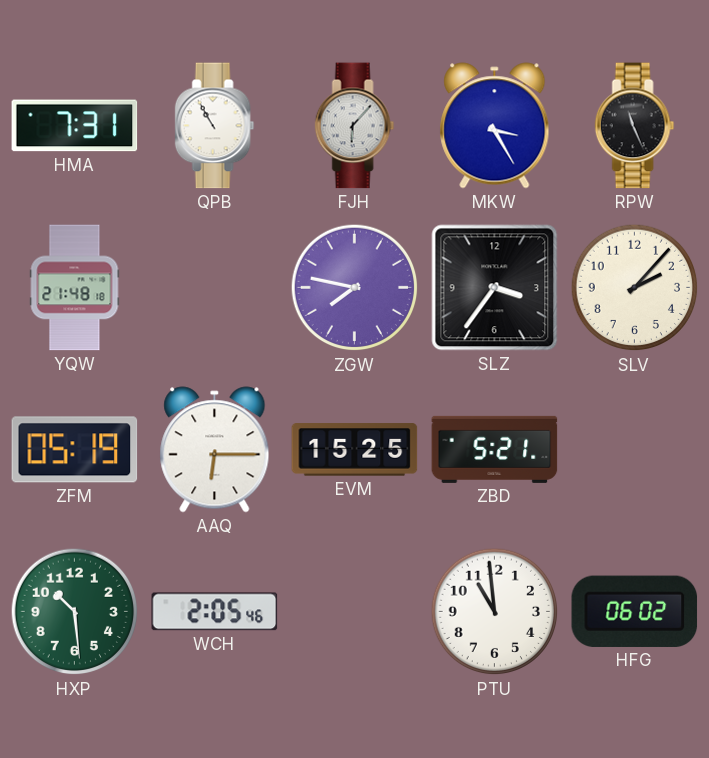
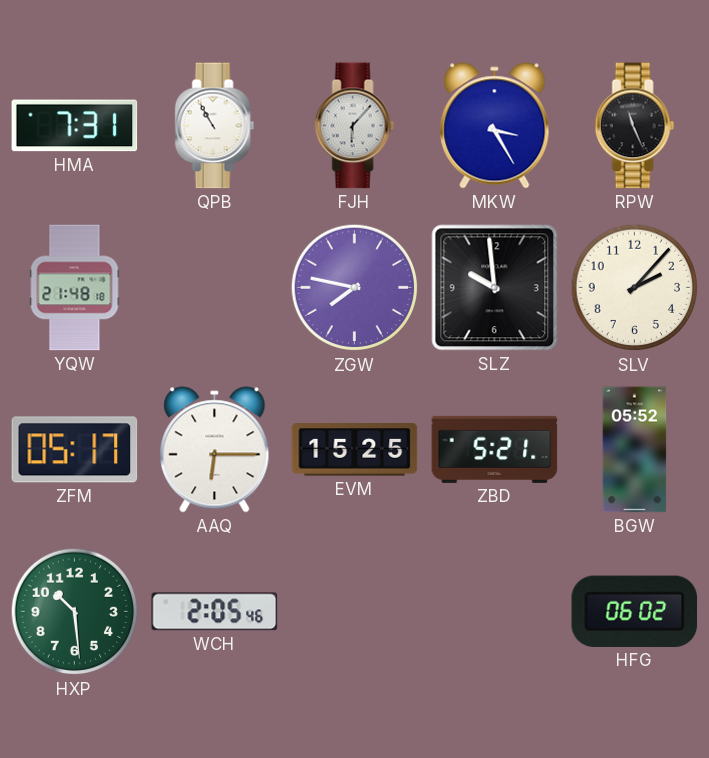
SLZ: 3:36 -> 9:59
ZFM: 05:19 -> 05:17
BGW: none -> 05:52
PTU: 10:59 -> none
